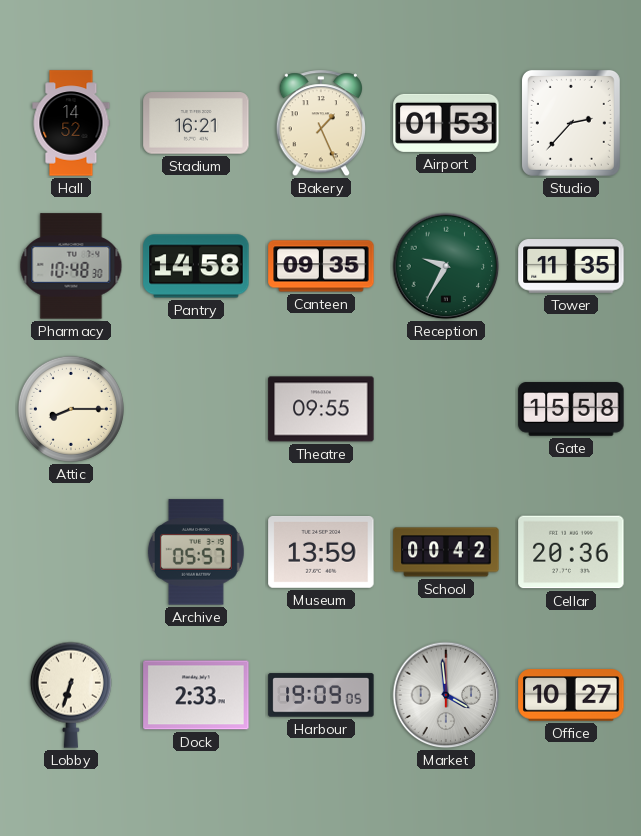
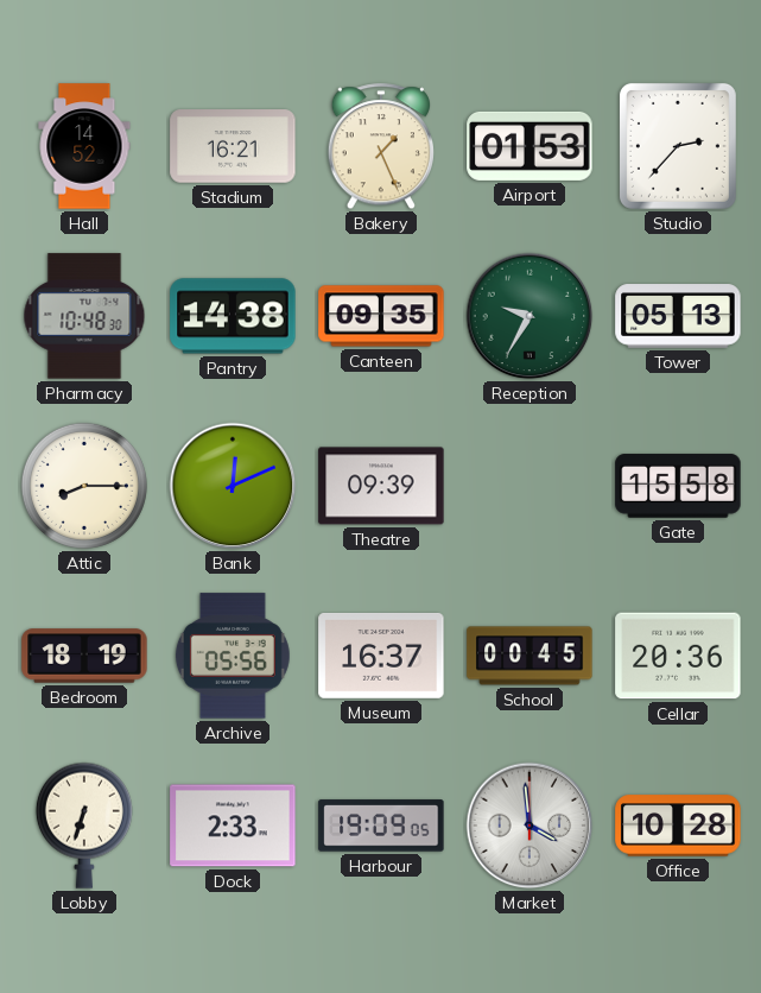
Pantry: 14:58 -> 14:38
Tower: 11:35 -> 05:13
Bank: none -> 12:11
Theatre: 09:55 -> 09:39
Bedroom: none -> 18:19
Archive: 05:57 -> 05:56
Museum: 13:59 -> 16:37
School: 00:42 -> 00:45
Office: 10:27 -> 10:28
